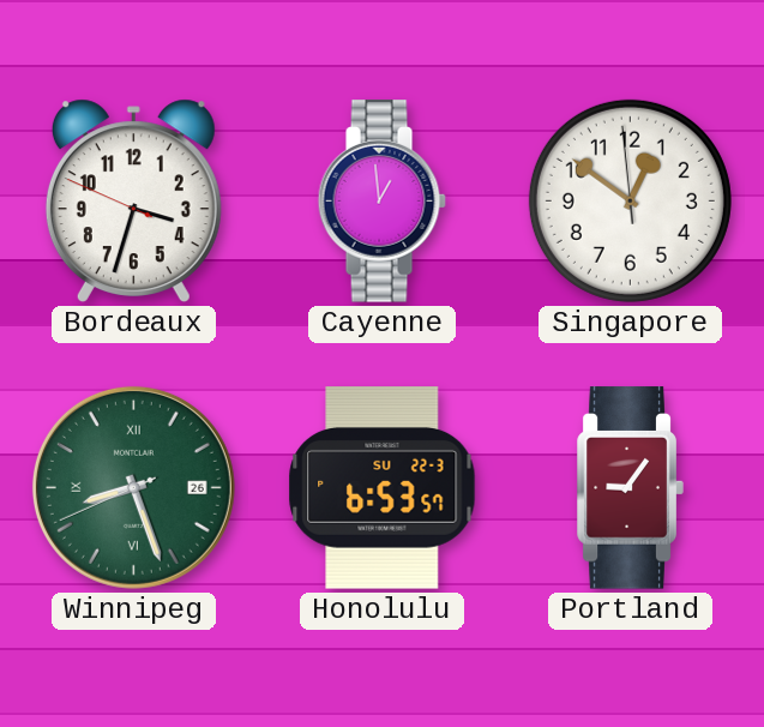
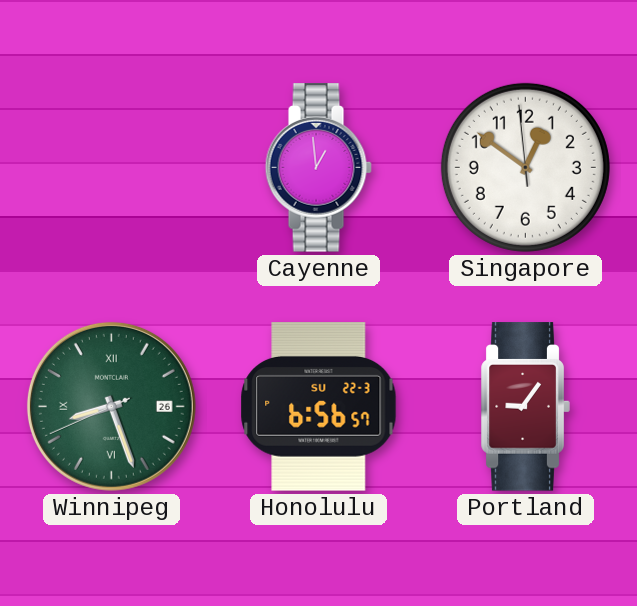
Bordeaux: 3:32 -> none
Honolulu: 6:53 -> 6:56
